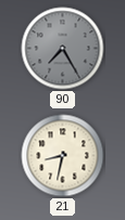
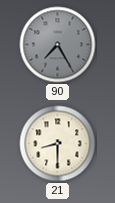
21: 8:32 -> 8:30
